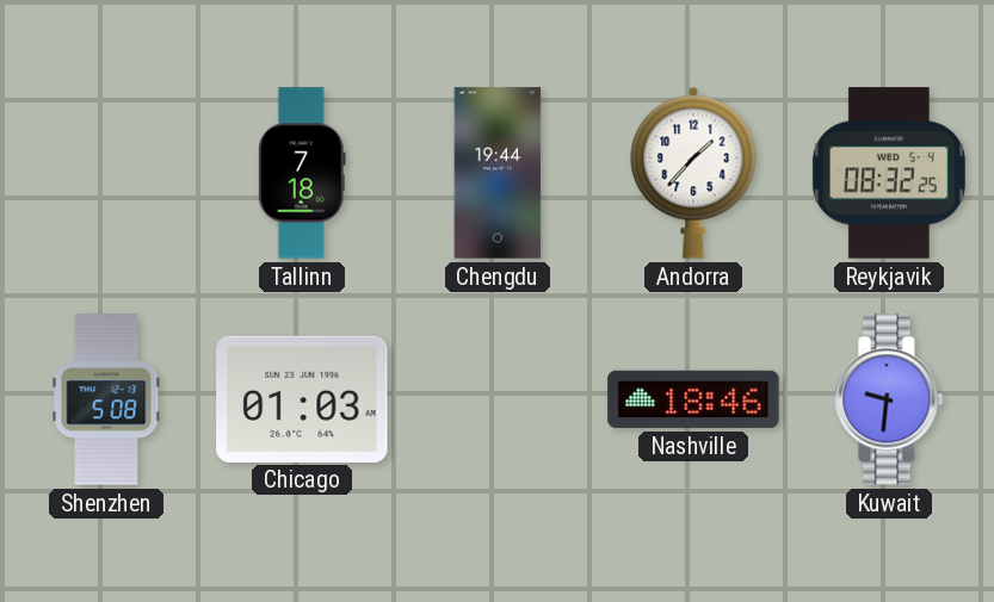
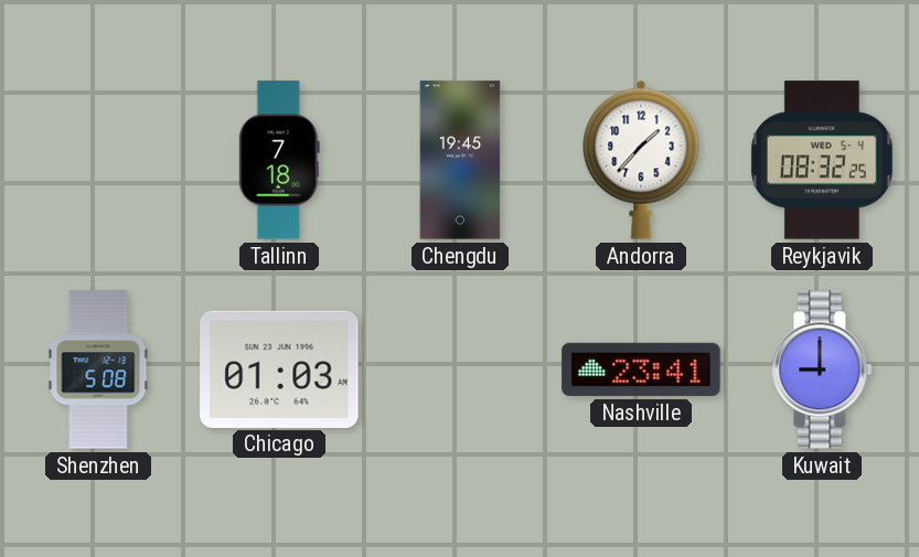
Chengdu: 19:44 -> 19:45
Nashville: 18:46 -> 23:41
Kuwait: 9:31 -> 9:00
